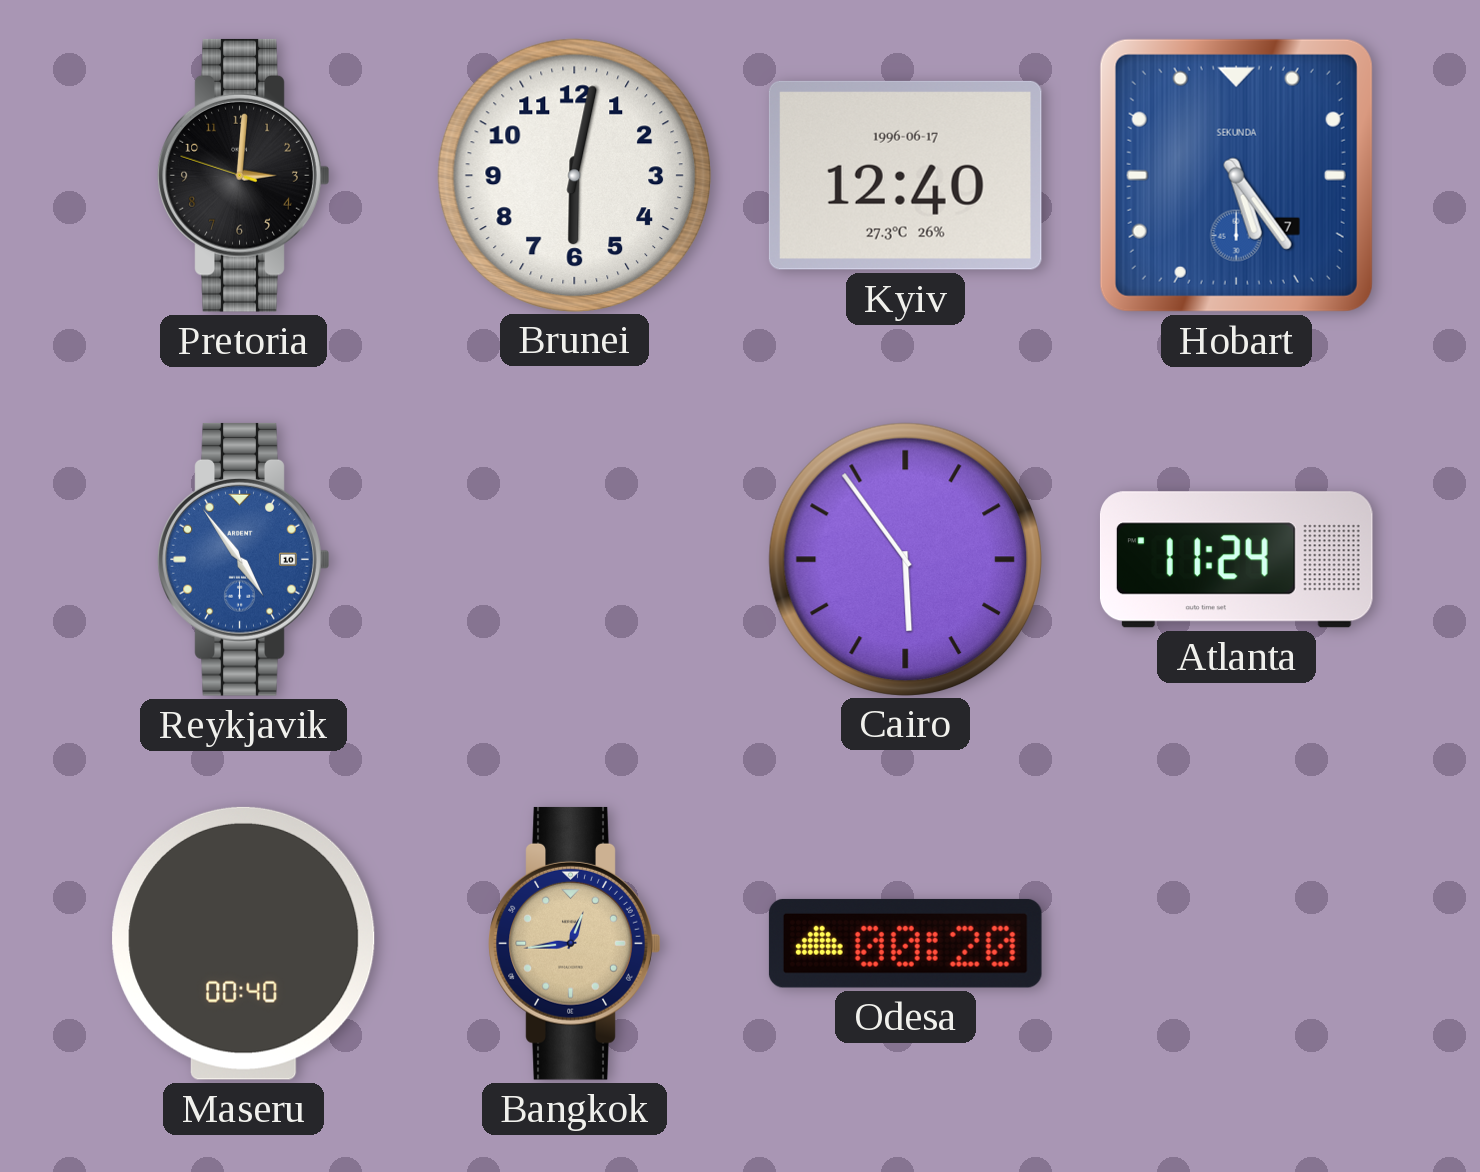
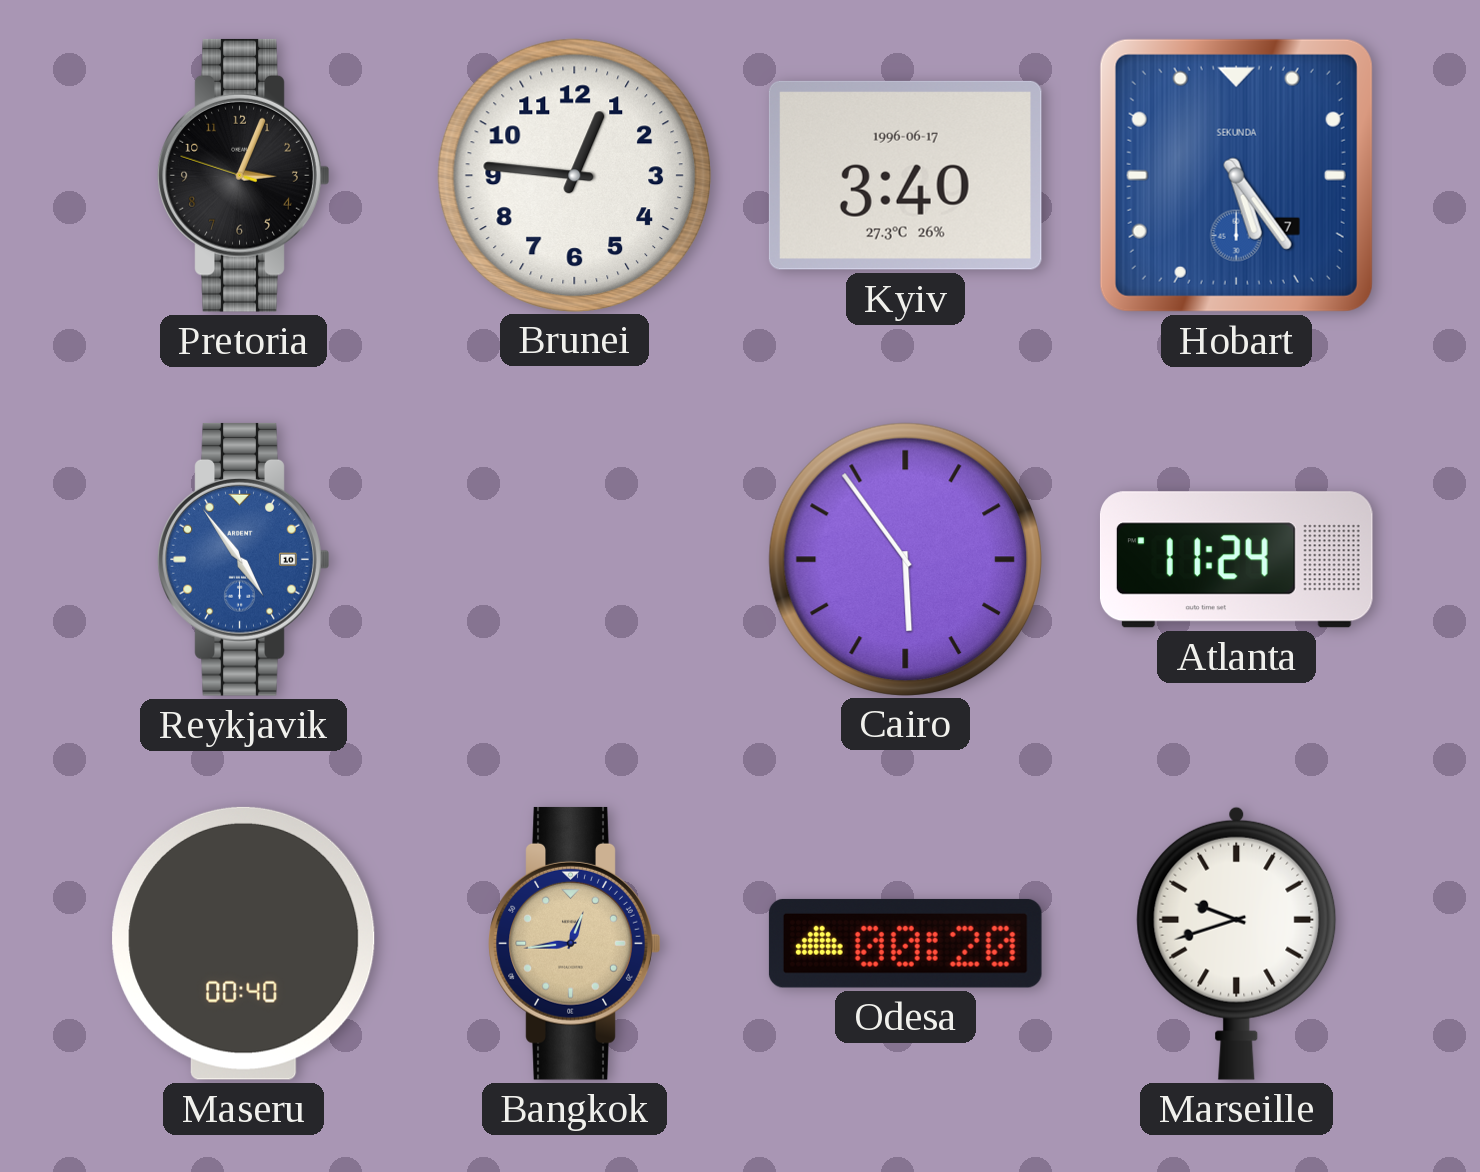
Pretoria: 3:00 -> 3:03
Brunei: 6:02 -> 12:46
Kyiv: 12:40 -> 3:40
Marseille: none -> 9:42
